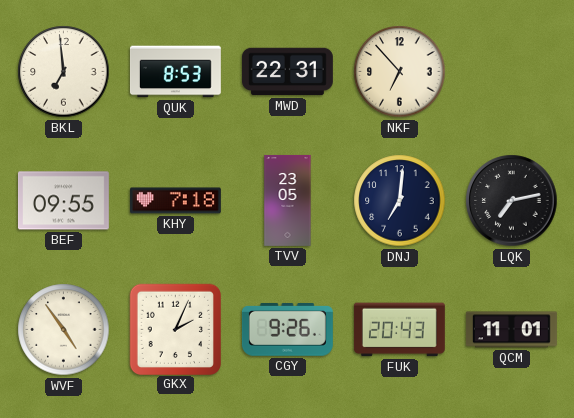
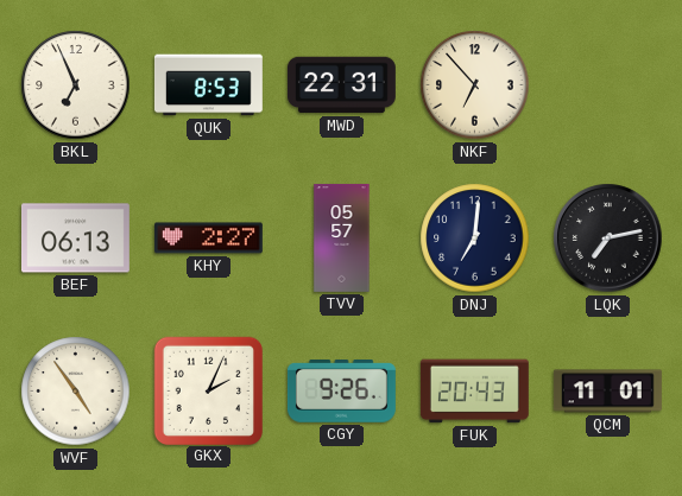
BKL: 6:59 -> 6:56
BEF: 09:55 -> 06:13
KHY: 7:18 -> 2:27
TVV: 23:05 -> 05:57
